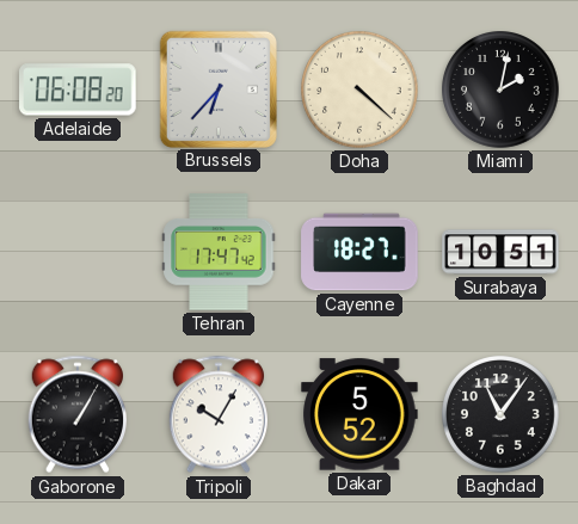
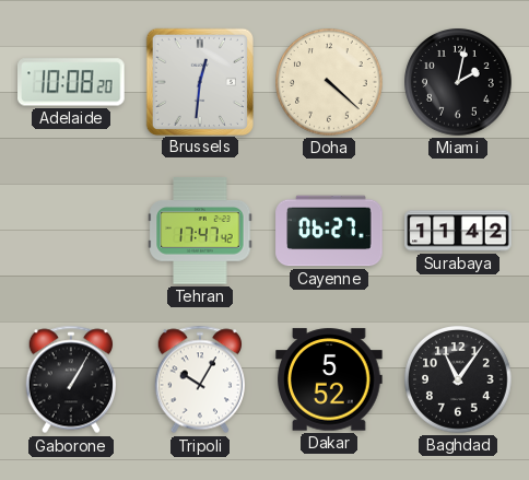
Adelaide: 06:08 -> 10:08
Brussels: 6:37 -> 12:31
Cayenne: 18:27 -> 06:27
Surabaya: 10:51 -> 11:42
